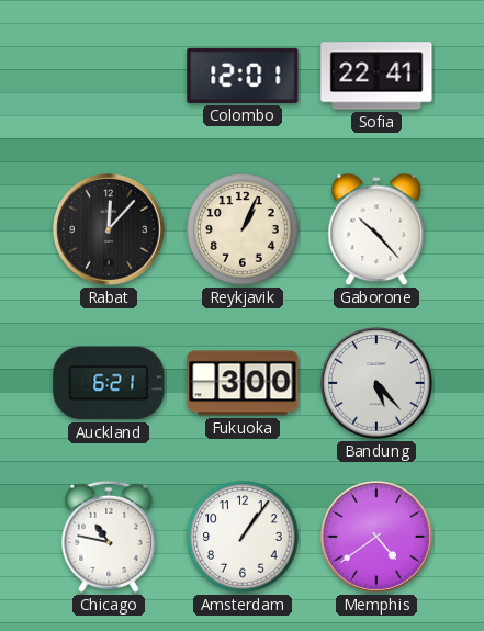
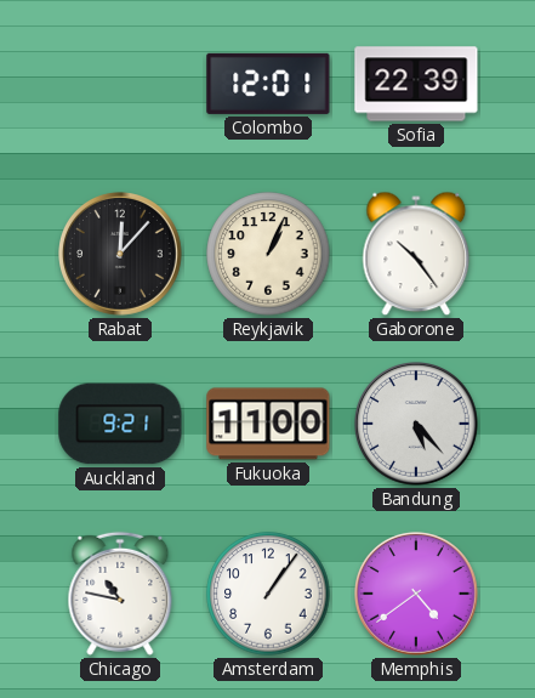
Sofia: 22:41 -> 22:39
Gaborone: 10:23 -> 10:24
Auckland: 6:21 -> 9:21
Fukuoka: 3:00 -> 11:00
